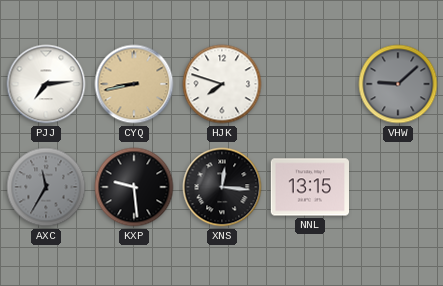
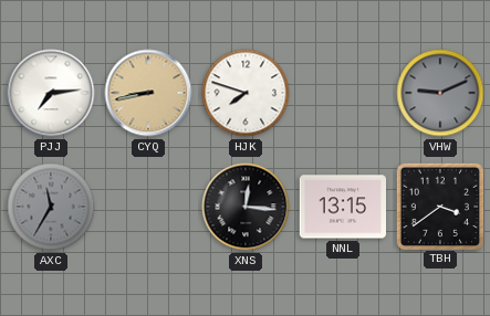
VHW: 9:08 -> 9:11
KXP: 9:29 -> none
TBH: none -> 3:39
